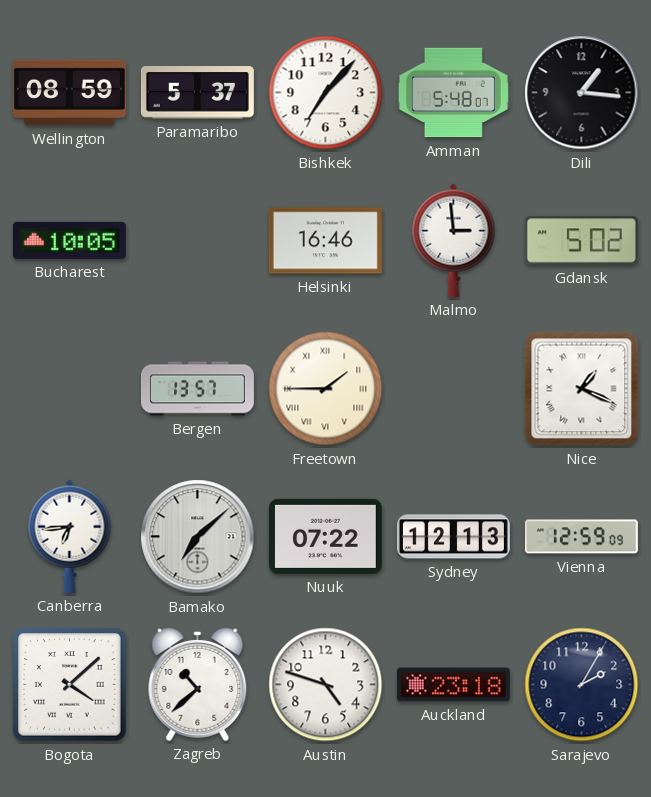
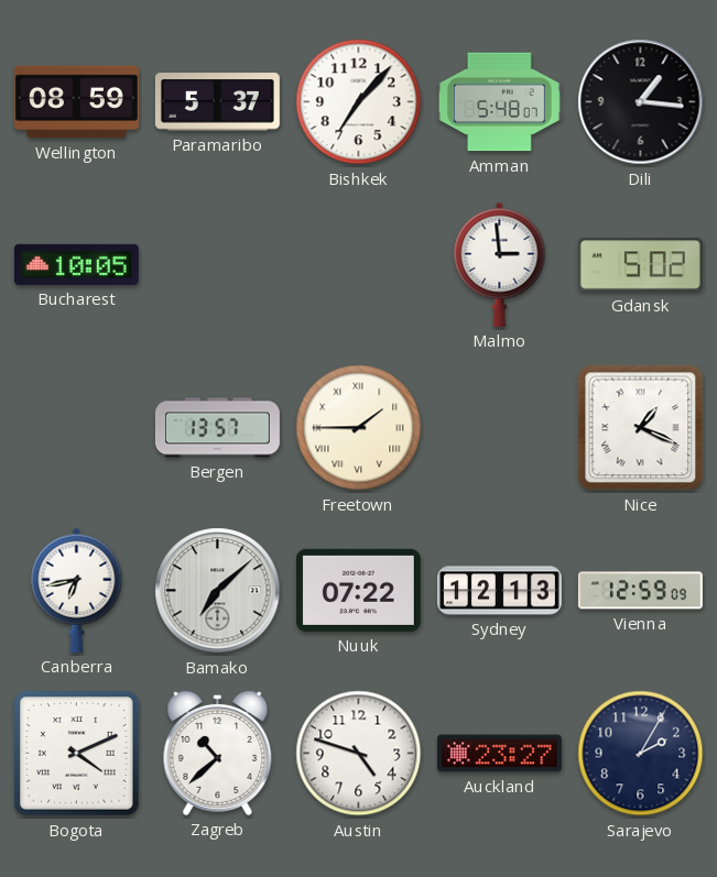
Helsinki: 16:46 -> none
Canberra: 6:44 -> 6:43
Bogota: 4:08 -> 4:11
Auckland: 23:18 -> 23:27
